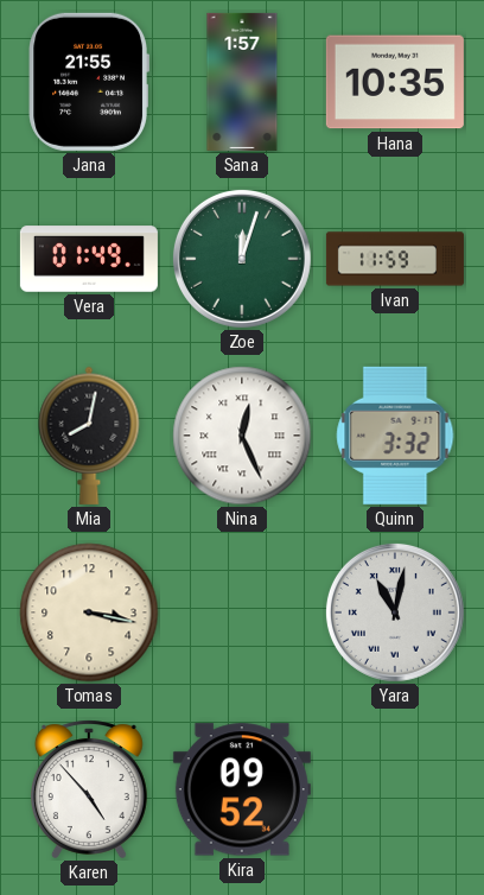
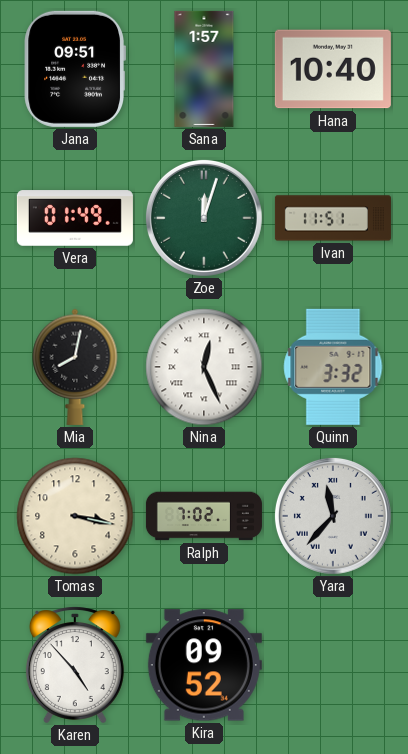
Jana: 21:55 -> 09:51
Hana: 10:35 -> 10:40
Ivan: 11:59 -> 11:51
Ralph: none -> 7:02
Yara: 11:02 -> 11:37
